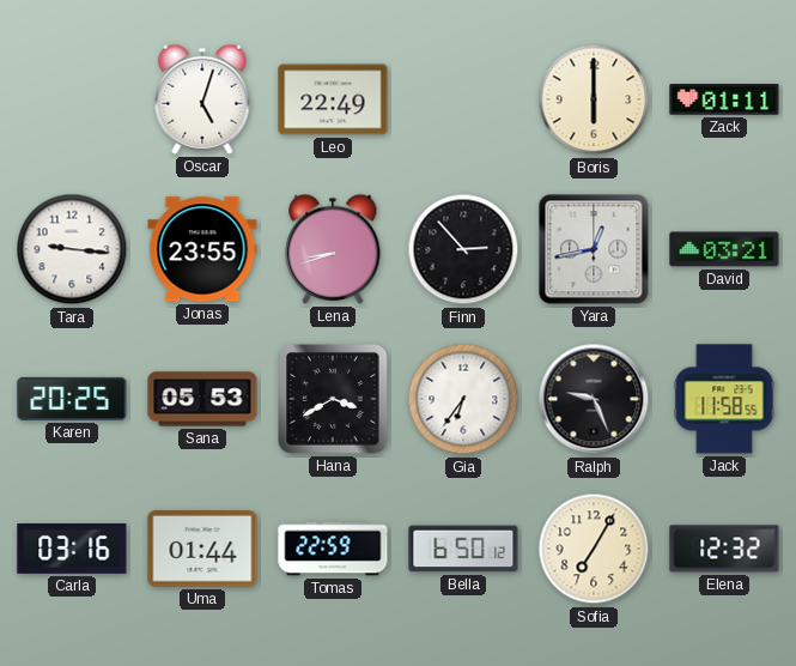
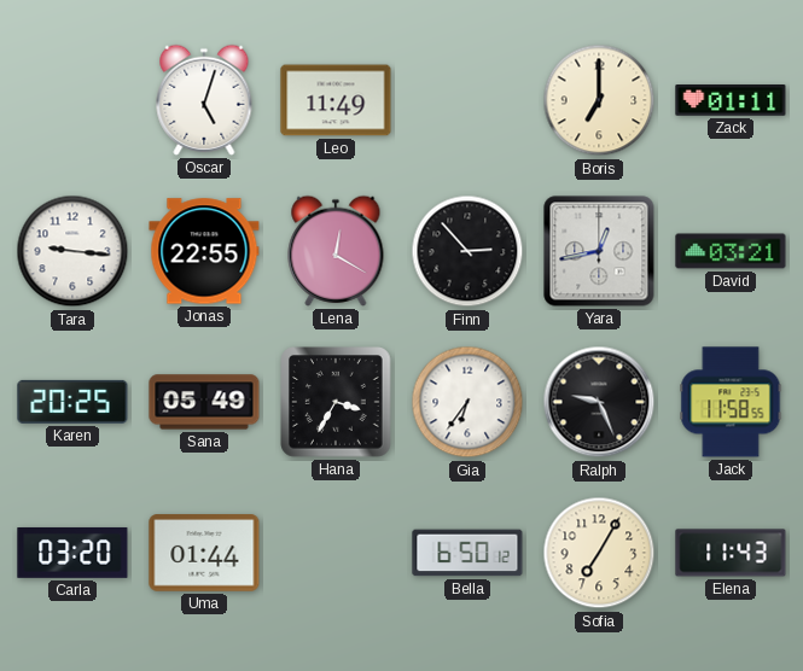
Leo: 22:49 -> 11:49
Boris: 6:00 -> 7:00
Jonas: 23:55 -> 22:55
Lena: 8:42 -> 12:20
Sana: 05:53 -> 05:49
Hana: 3:40 -> 3:35
Carla: 03:16 -> 03:20
Tomas: 22:59 -> none
Elena: 12:32 -> 11:43
